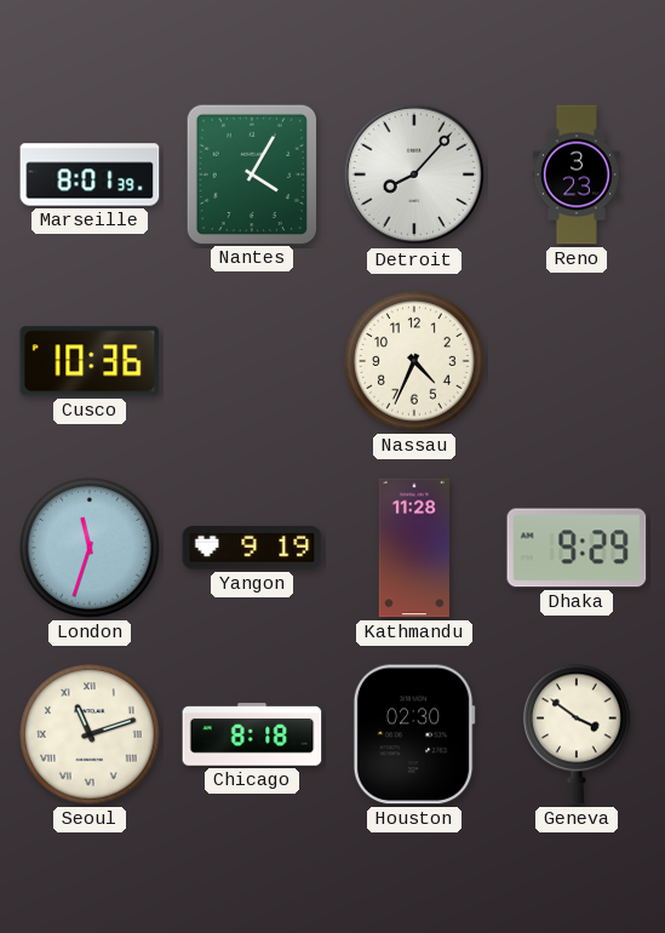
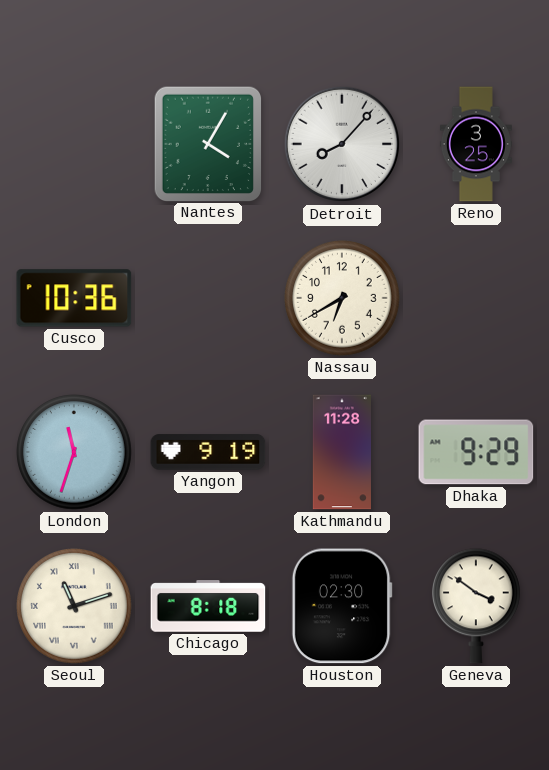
Marseille: 8:01 -> none
Reno: 3:23 -> 3:25
Nassau: 4:34 -> 6:40
